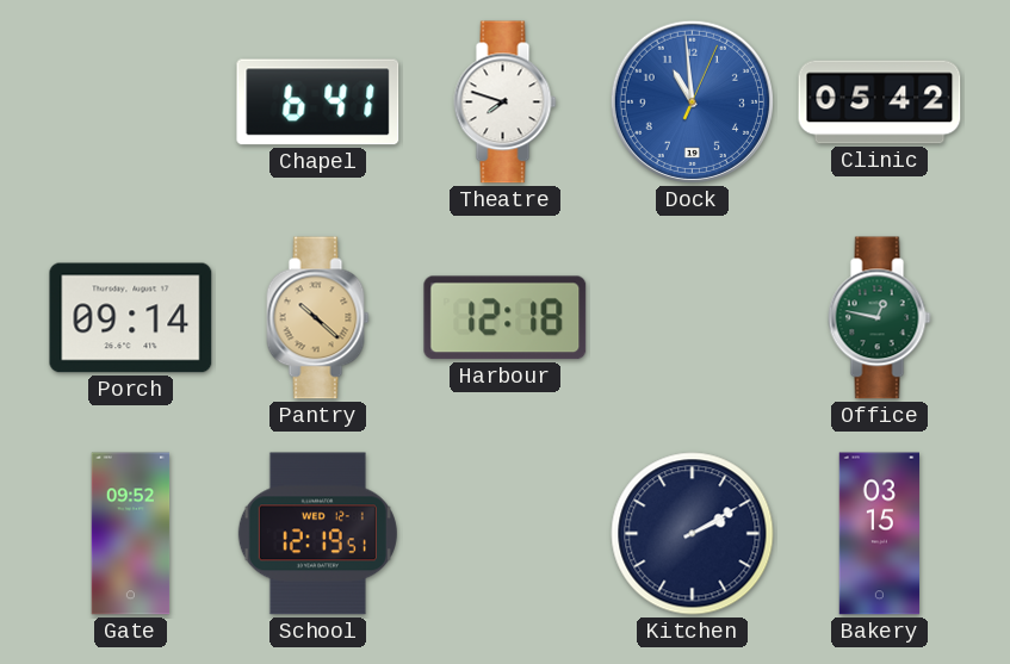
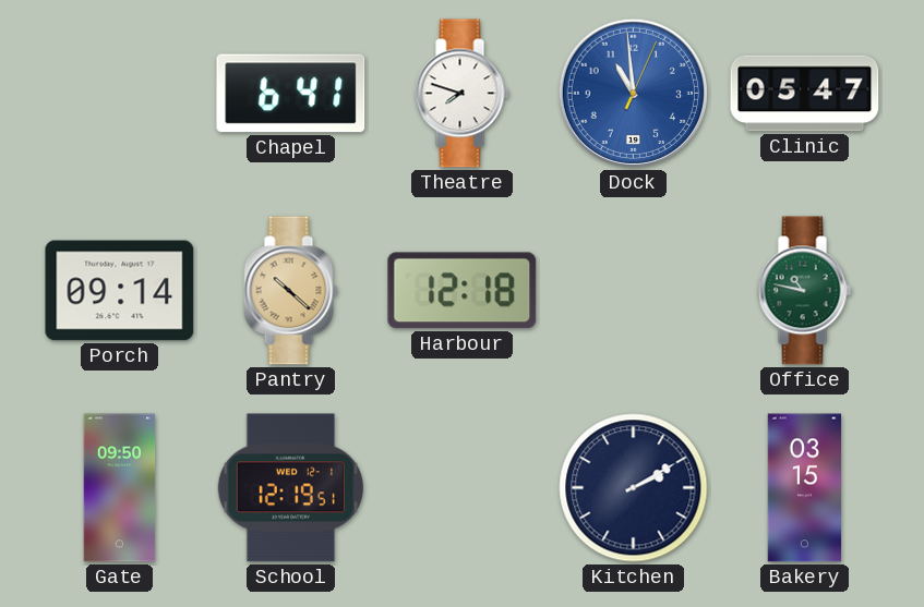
Clinic: 05:42 -> 05:47
Office: 12:47 -> 10:47
Gate: 09:52 -> 09:50
